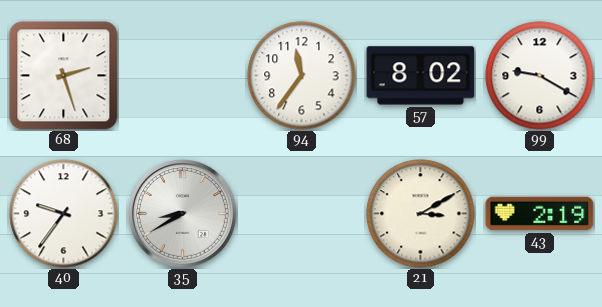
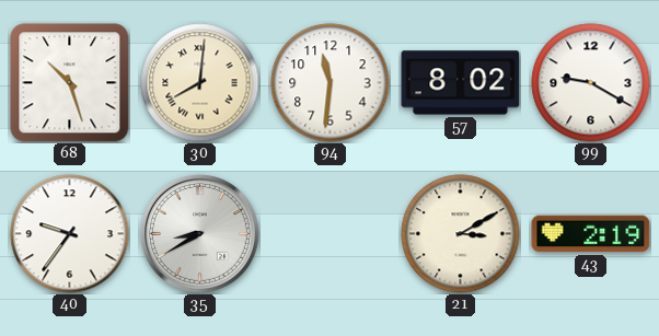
68: 2:27 -> 10:27
30: none -> 8:01
94: 11:36 -> 11:31
